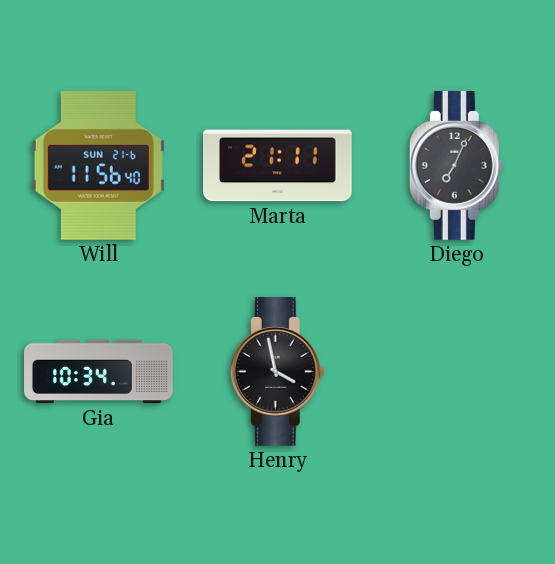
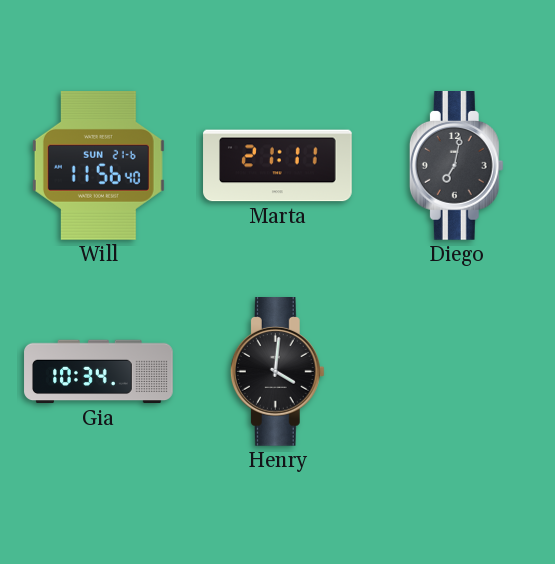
Diego: 7:04 -> 7:02
Henry: 3:58 -> 4:01
